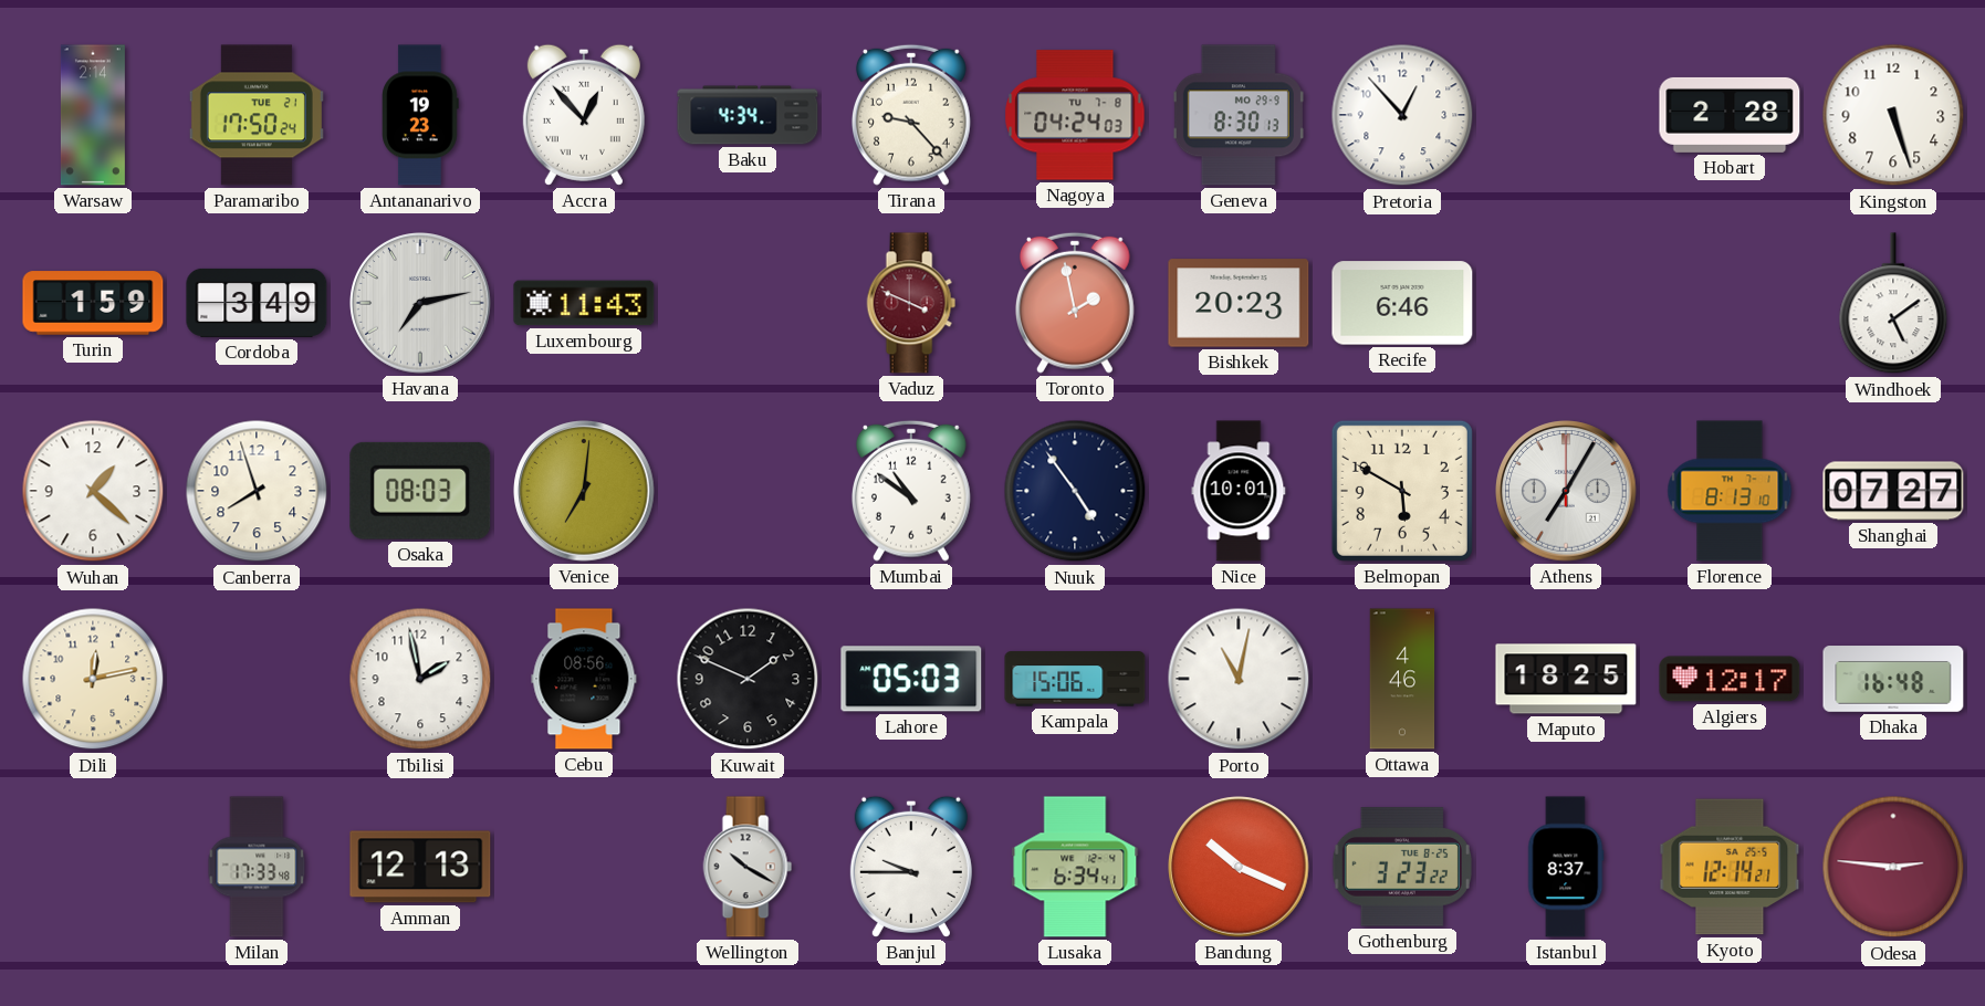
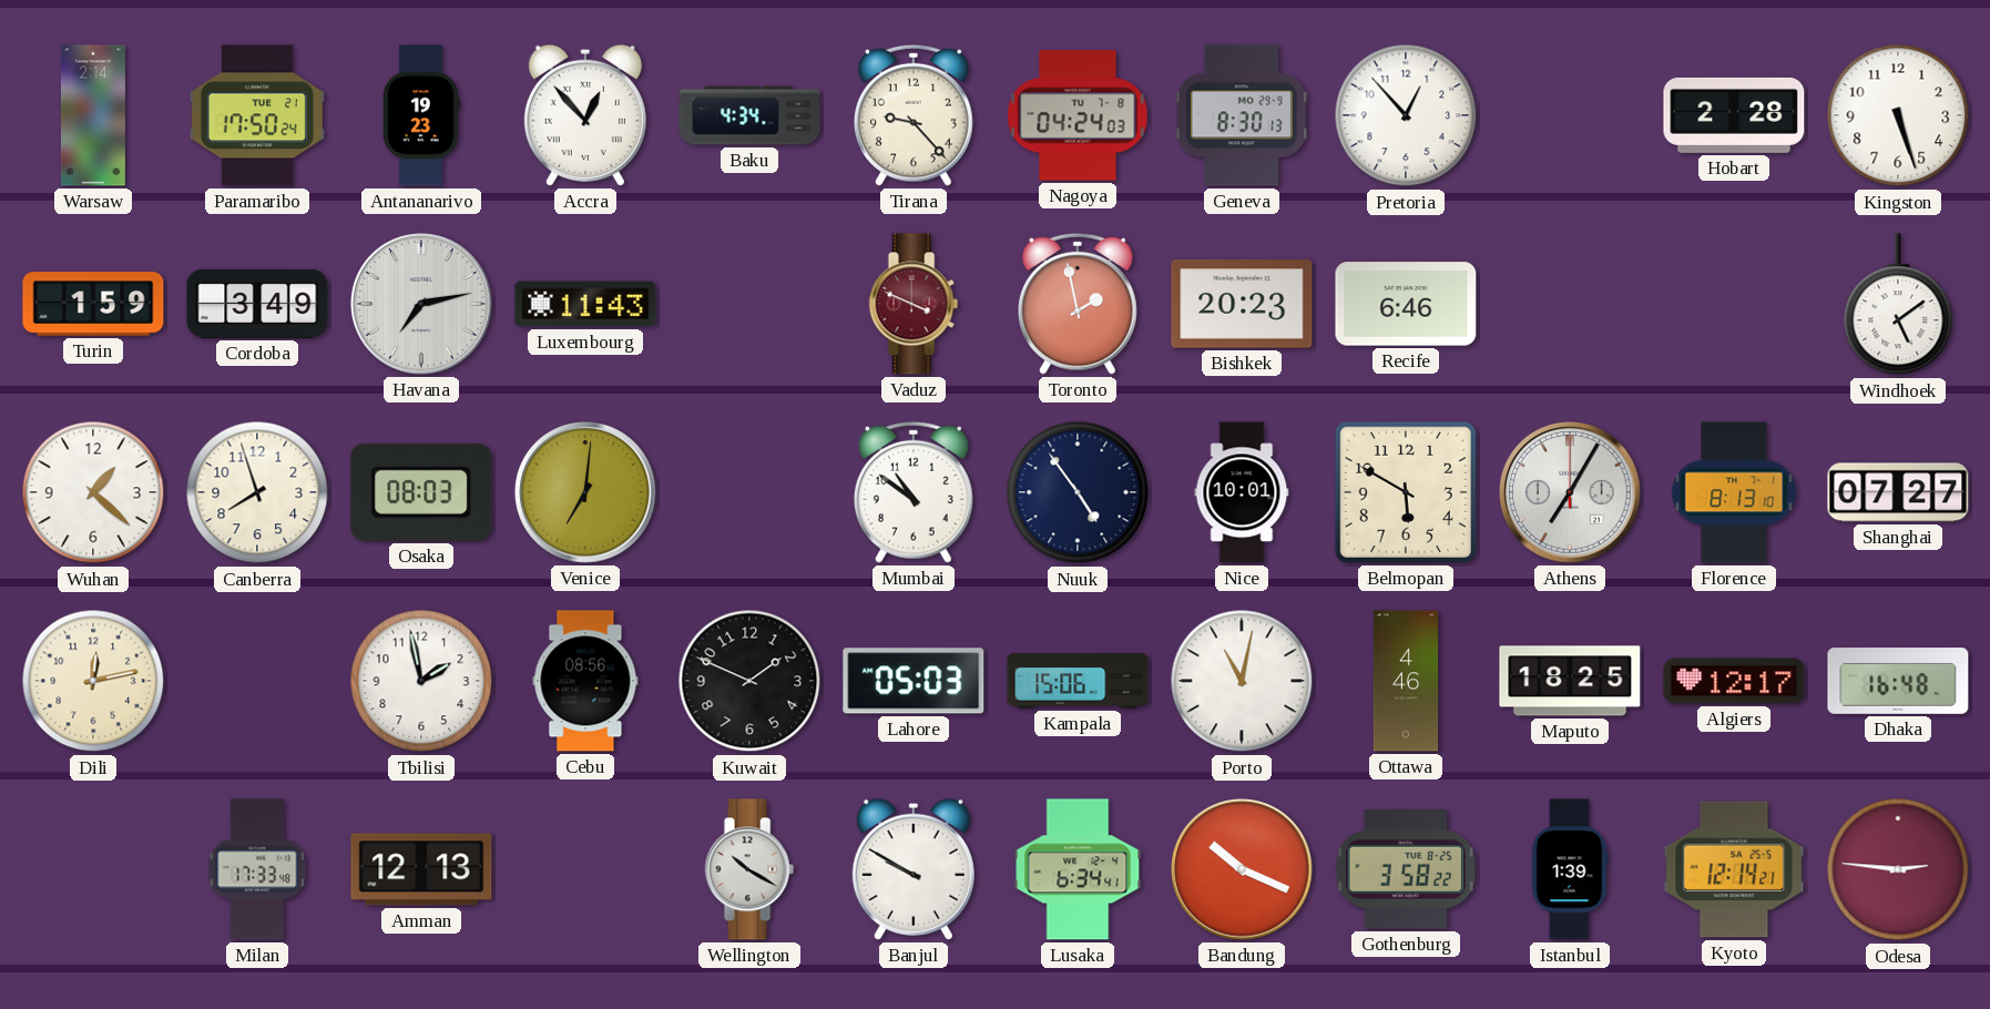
Banjul: 9:45 -> 9:50
Gothenburg: 3:23 -> 3:58
Istanbul: 8:37 -> 1:39
